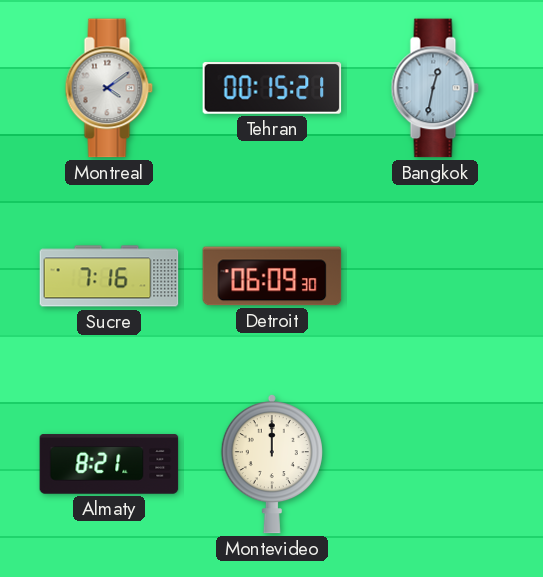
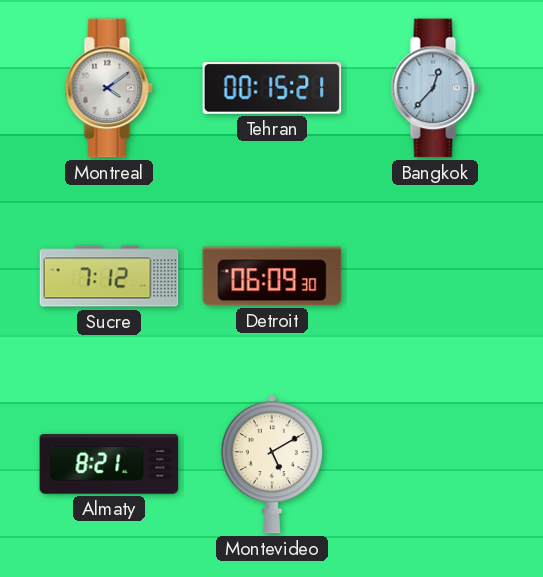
Bangkok: 12:32 -> 12:37
Sucre: 7:16 -> 7:12
Montevideo: 12:00 -> 5:10
